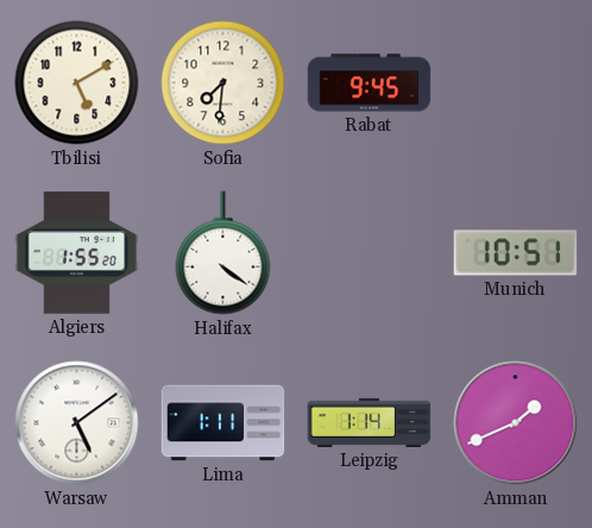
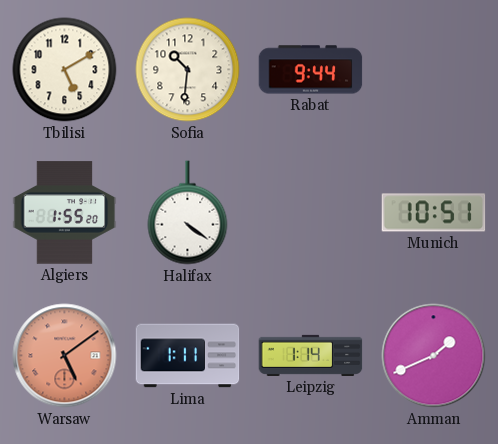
Sofia: 7:31 -> 10:31
Rabat: 9:45 -> 9:44
Warsaw dial: white -> salmon
